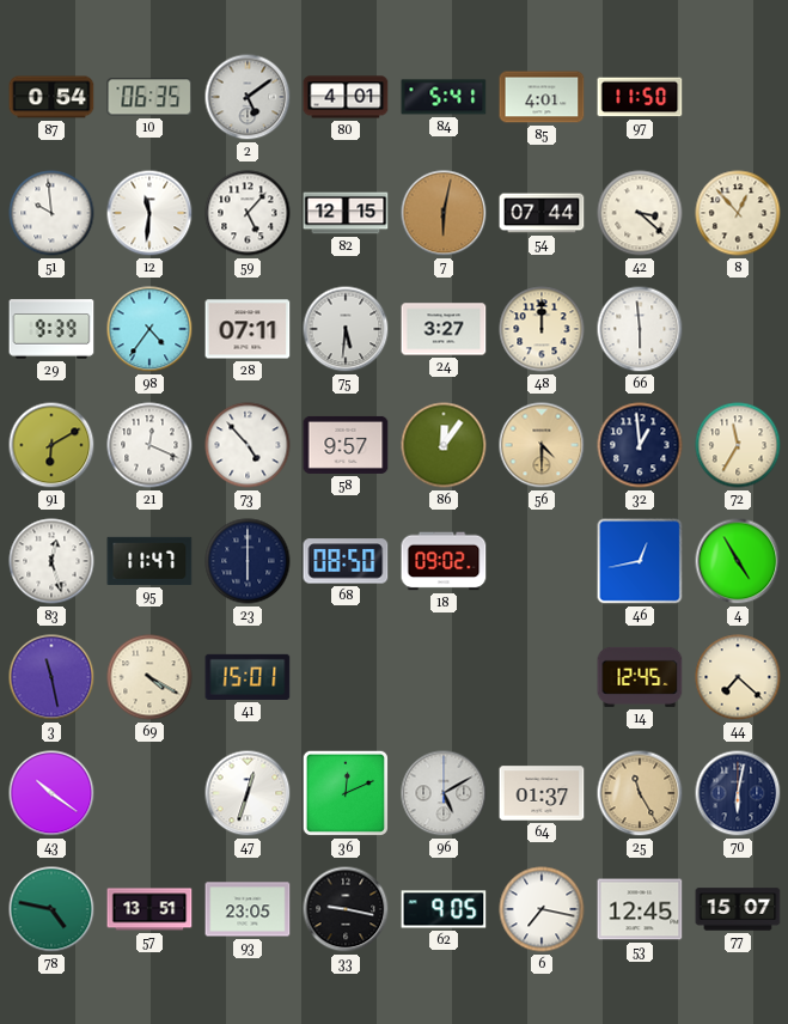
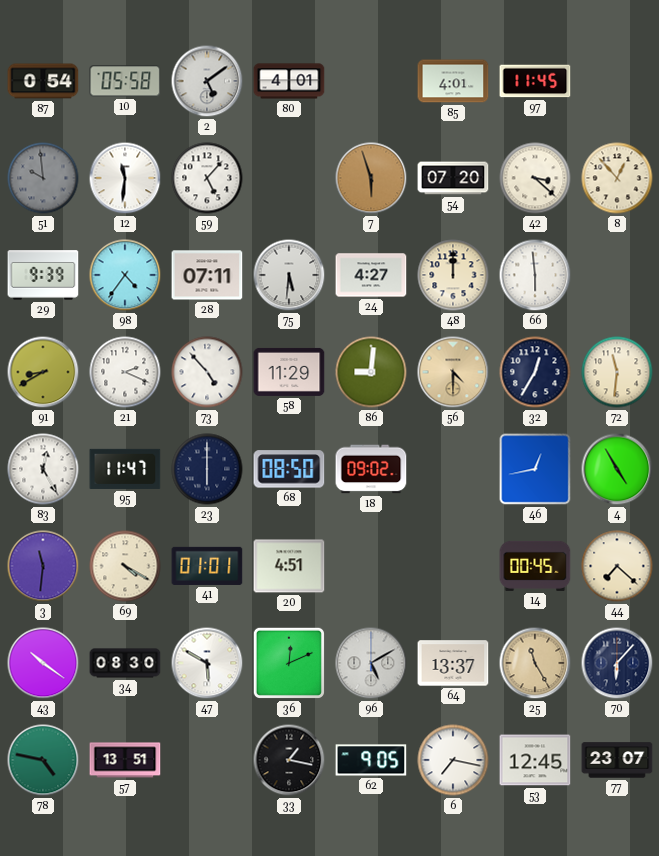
10: 06:35 -> 05:58
84: 5:41 -> none
97: 11:50 -> 11:45
51 dial: white -> grey
82: 12:15 -> none
7: 6:02 -> 5:57
54: 07:44 -> 07:20
24: 3:27 -> 4:27
91: 6:10 -> 8:40
21: 12:19 -> 2:19
58: 9:57 -> 11:29
86: 12:06 -> 9:01
32: 12:59 -> 12:35
72: 11:35 -> 11:31
83: 12:27 -> 12:25
3: 11:28 -> 11:31
41: 15:01 -> 01:01
20: none -> 4:51
14: 12:45 -> 00:45
34: none -> 08:30
47: 12:33 -> 5:50
64: 01:37 -> 13:37
70: 6:02 -> 6:07
93: 23:05 -> none
33: 9:17 -> 1:17
77: 15:07 -> 23:07
